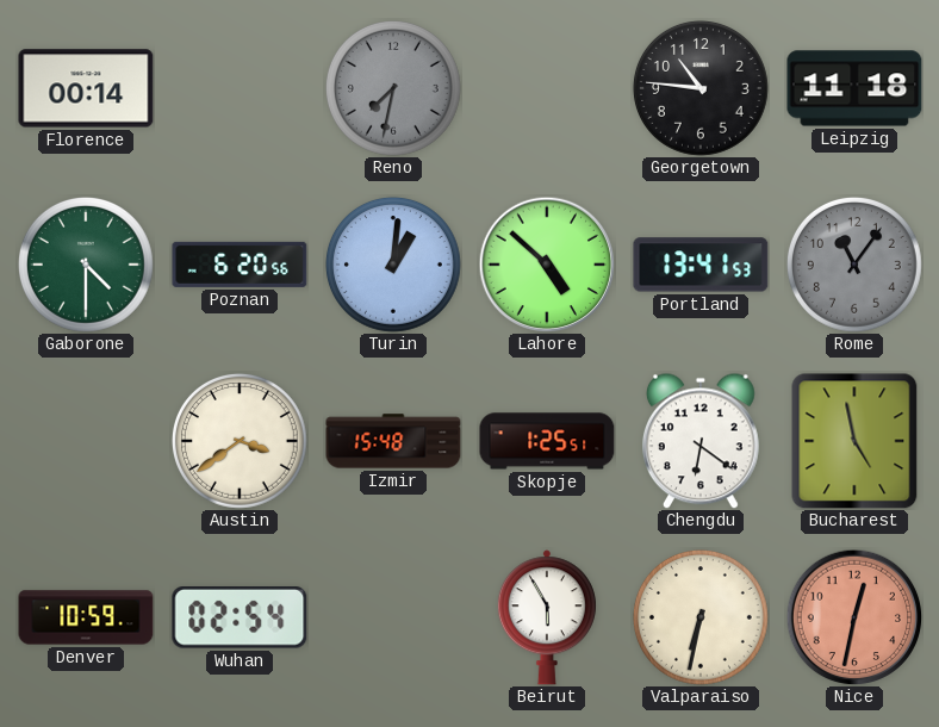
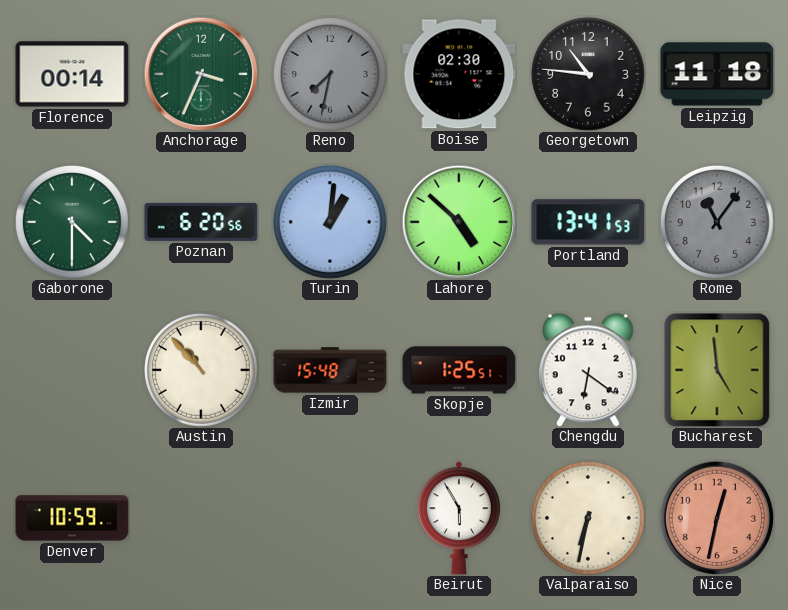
Anchorage: none -> 3:34
Boise: none -> 02:30
Austin: 3:39 -> 10:53
Bucharest: 4:58 -> 4:59
Wuhan: 02:54 -> none
